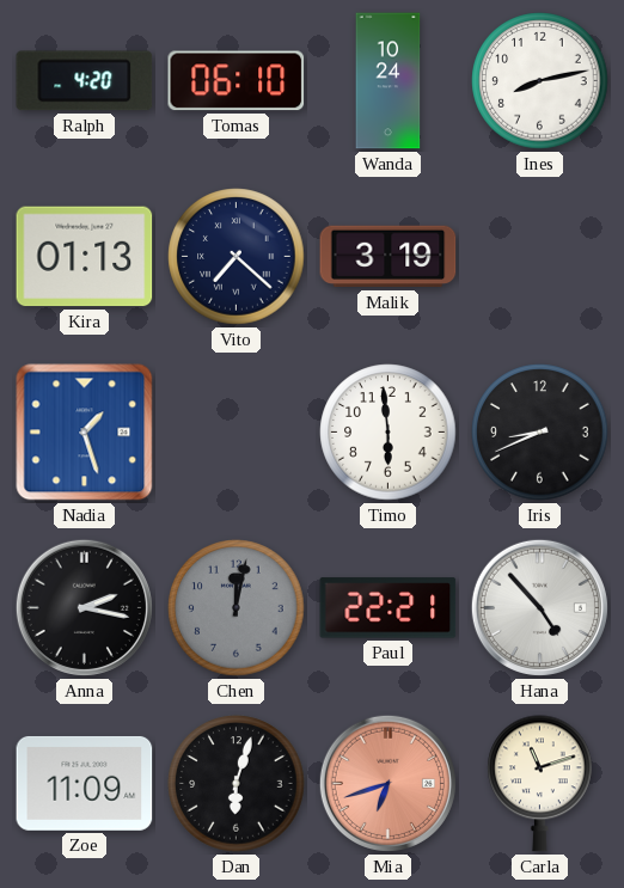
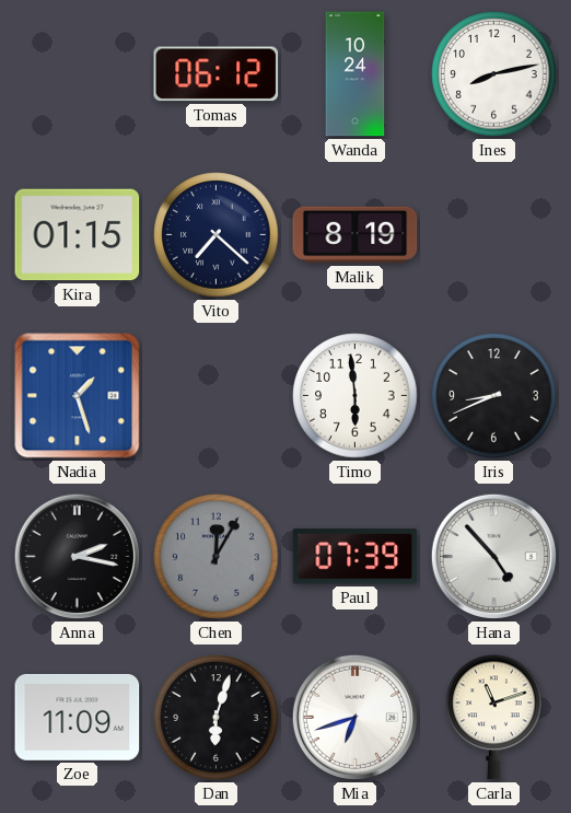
Ralph: 4:20 -> none
Tomas: 06:10 -> 06:12
Kira: 01:13 -> 01:15
Malik: 3:19 -> 8:19
Chen: 12:02 -> 12:05
Paul: 22:21 -> 07:39
Mia dial: salmon -> white
